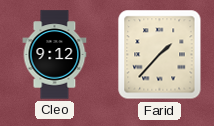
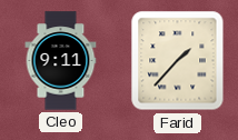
Cleo: 9:12 -> 9:11
